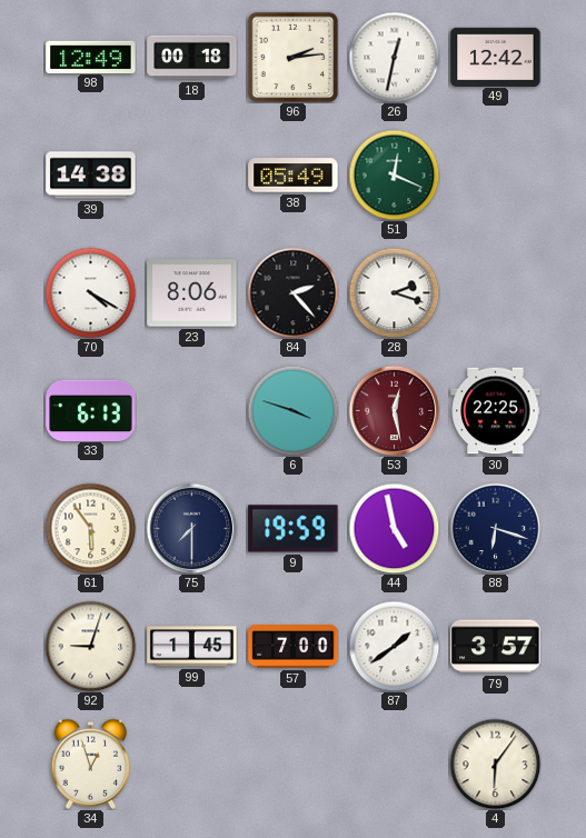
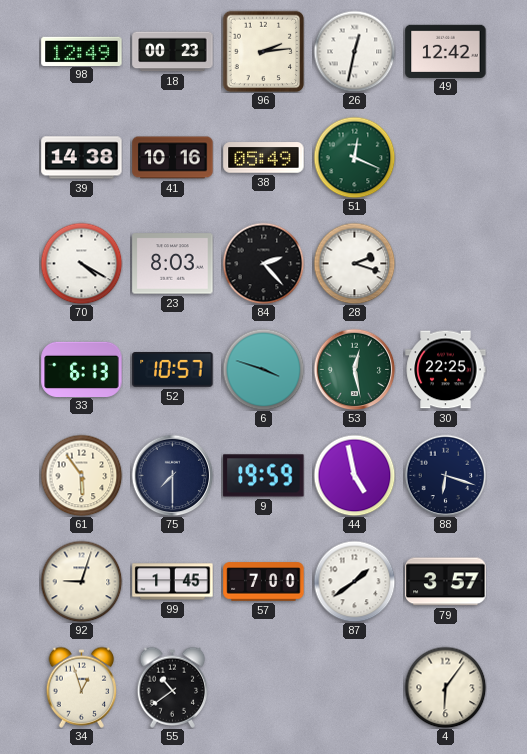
18: 00:18 -> 00:23
41: none -> 10:16
23: 8:06 -> 8:03
52: none -> 10:57
53 dial: burgundy -> green
55: none -> 10:39
